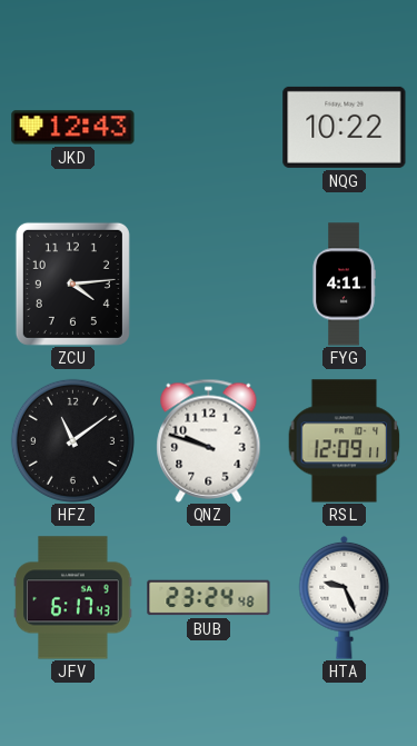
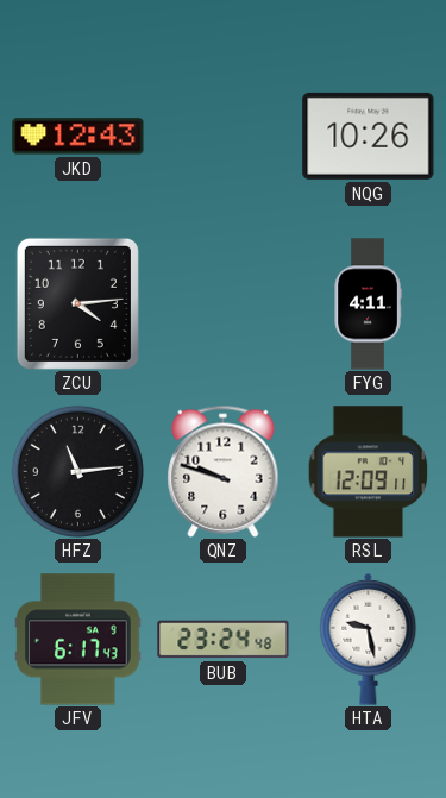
NQG: 10:22 -> 10:26
HFZ: 11:09 -> 11:14
HTA: 9:26 -> 9:28
